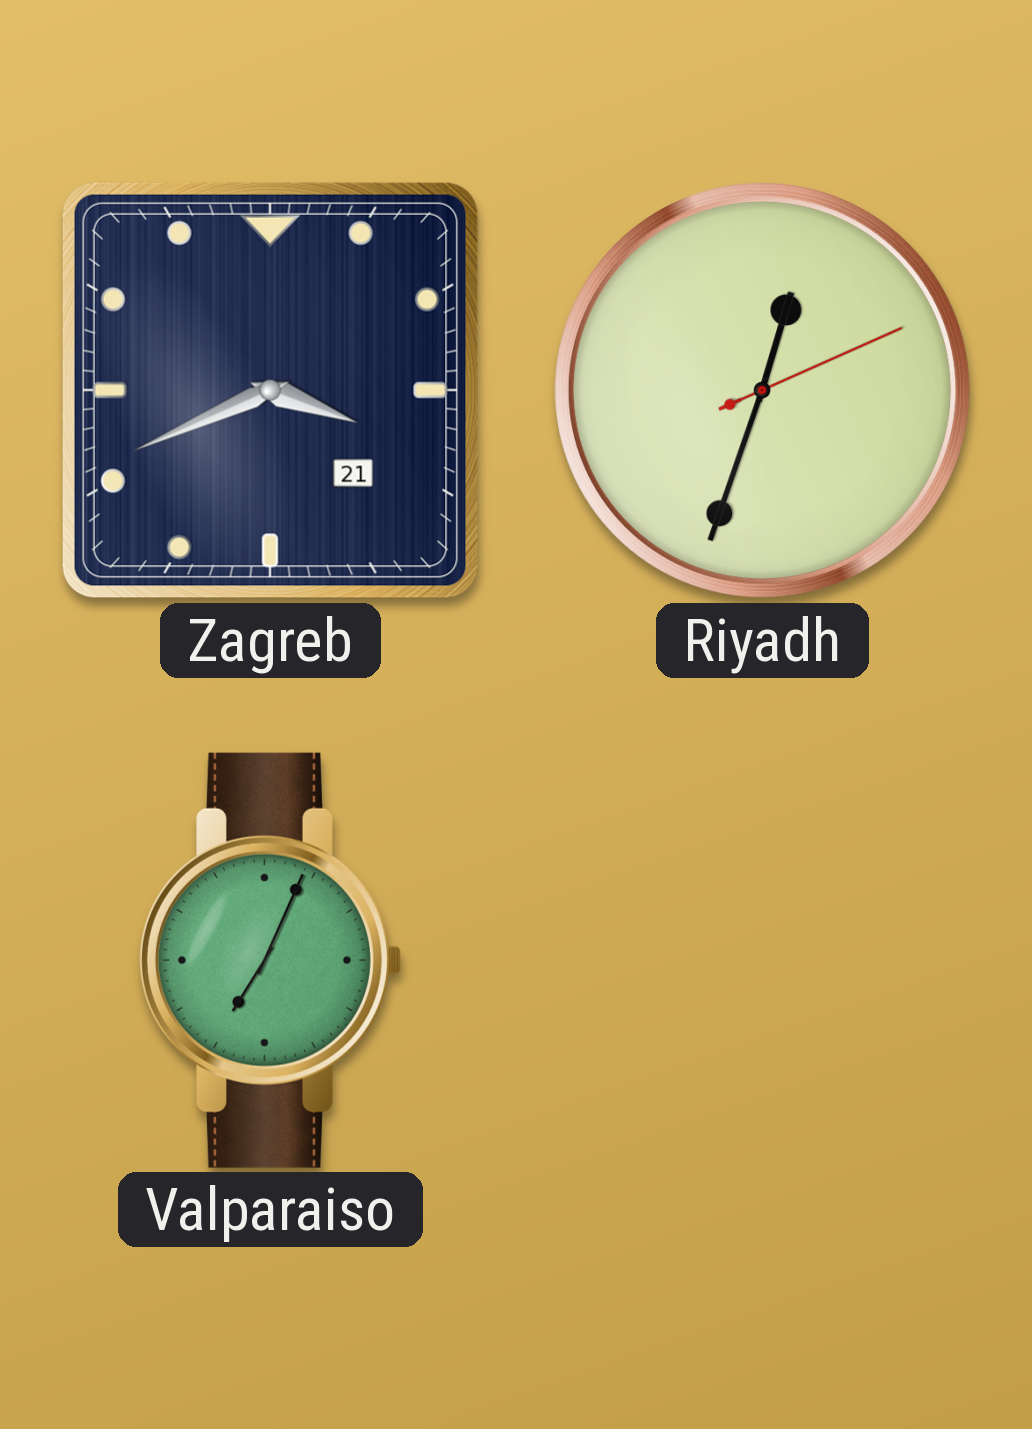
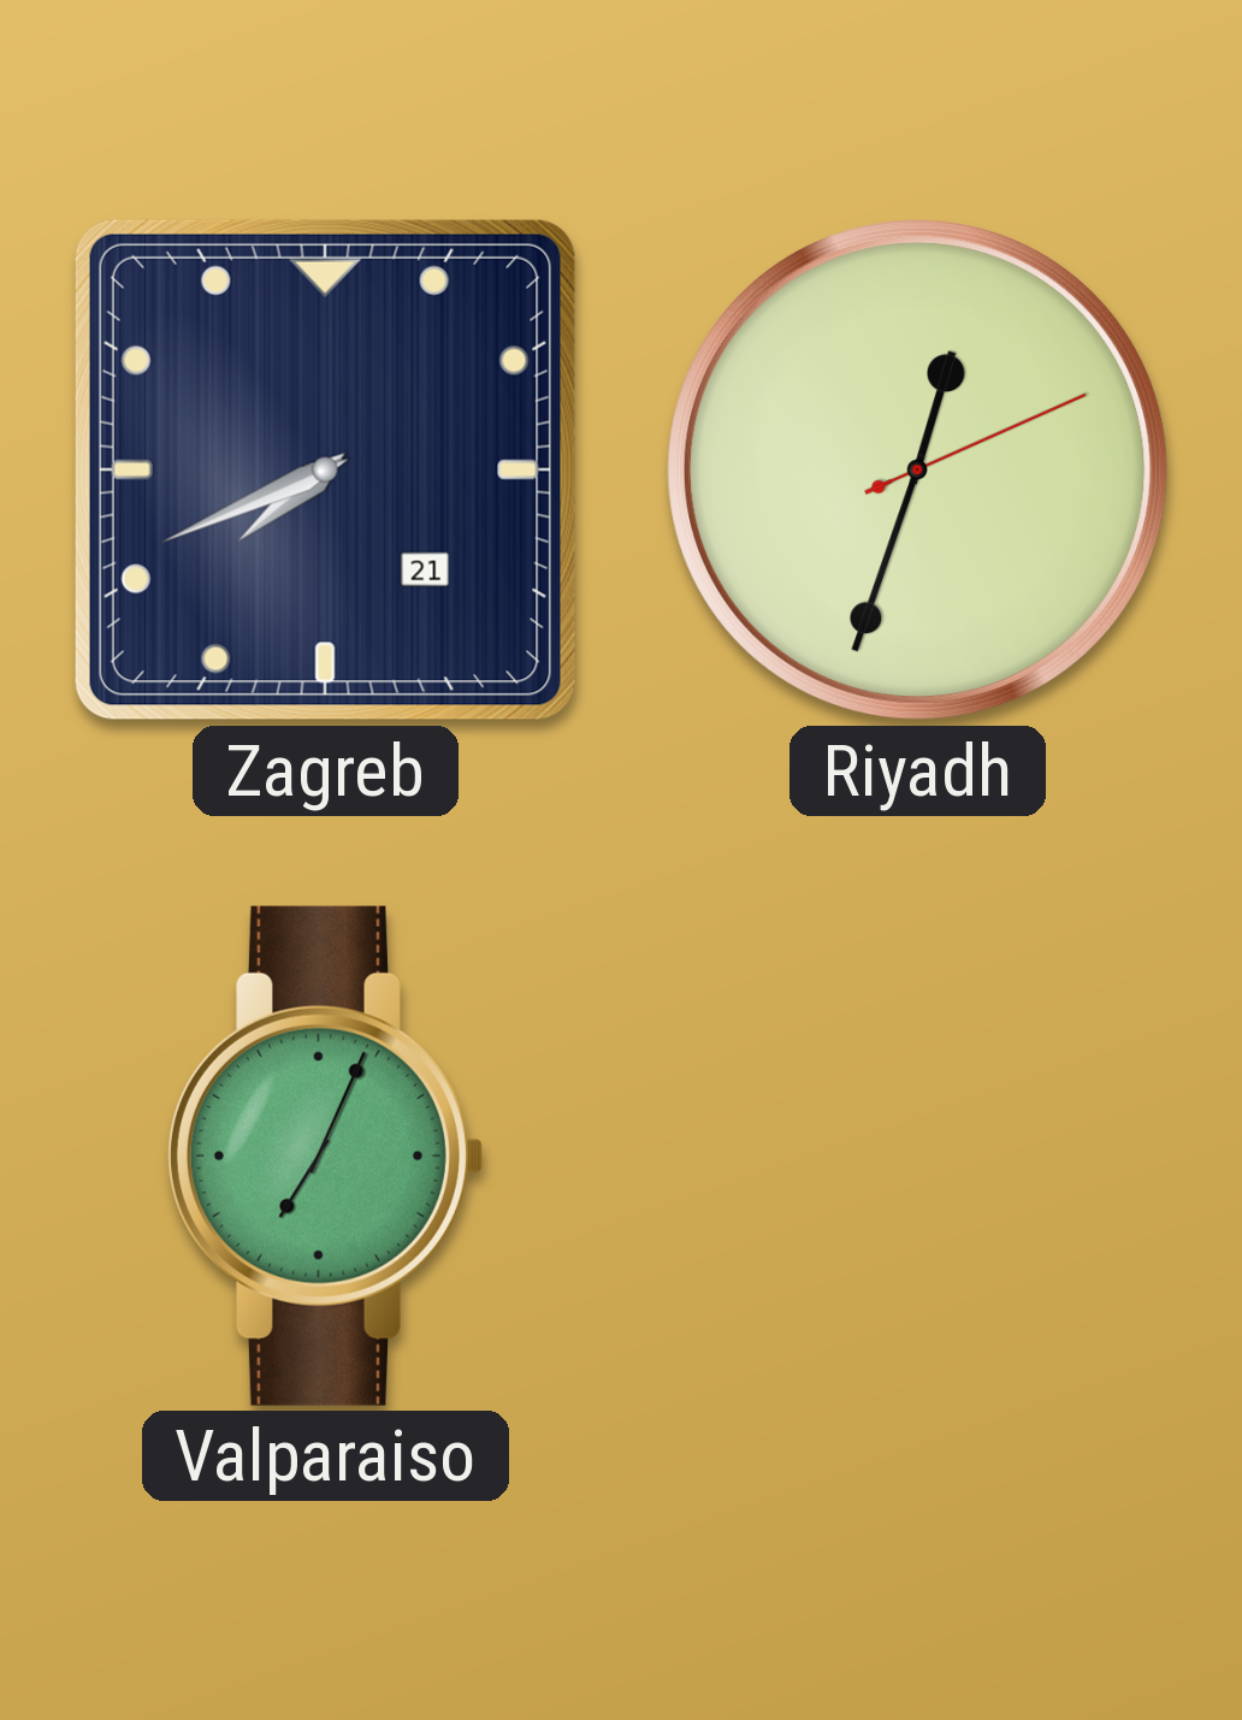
Zagreb: 3:41 -> 7:41
